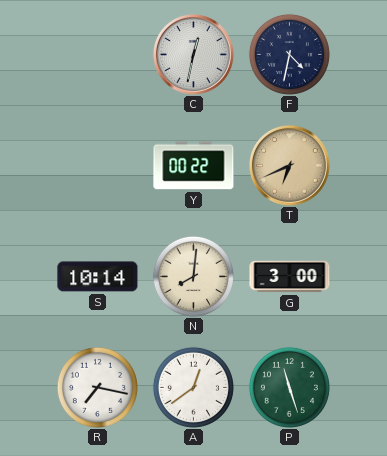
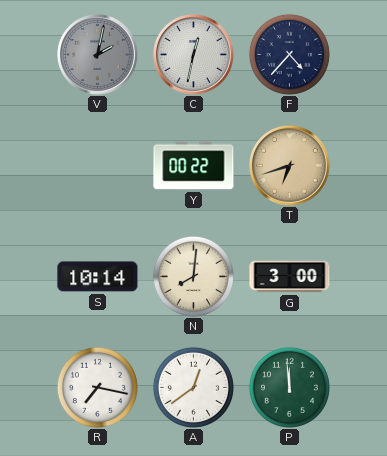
V: none -> 2:02
F: 4:32 -> 4:37
T: 6:41 -> 6:42
P: 11:27 -> 11:59
